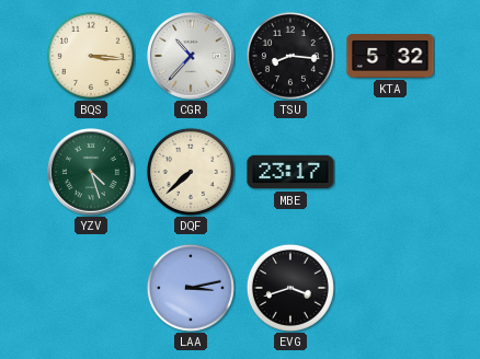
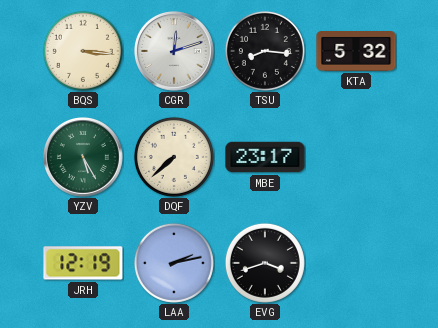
CGR: 10:37 -> 12:12
YZV: 4:27 -> 5:25
JRH: none -> 12:19
LAA: 3:13 -> 2:13
